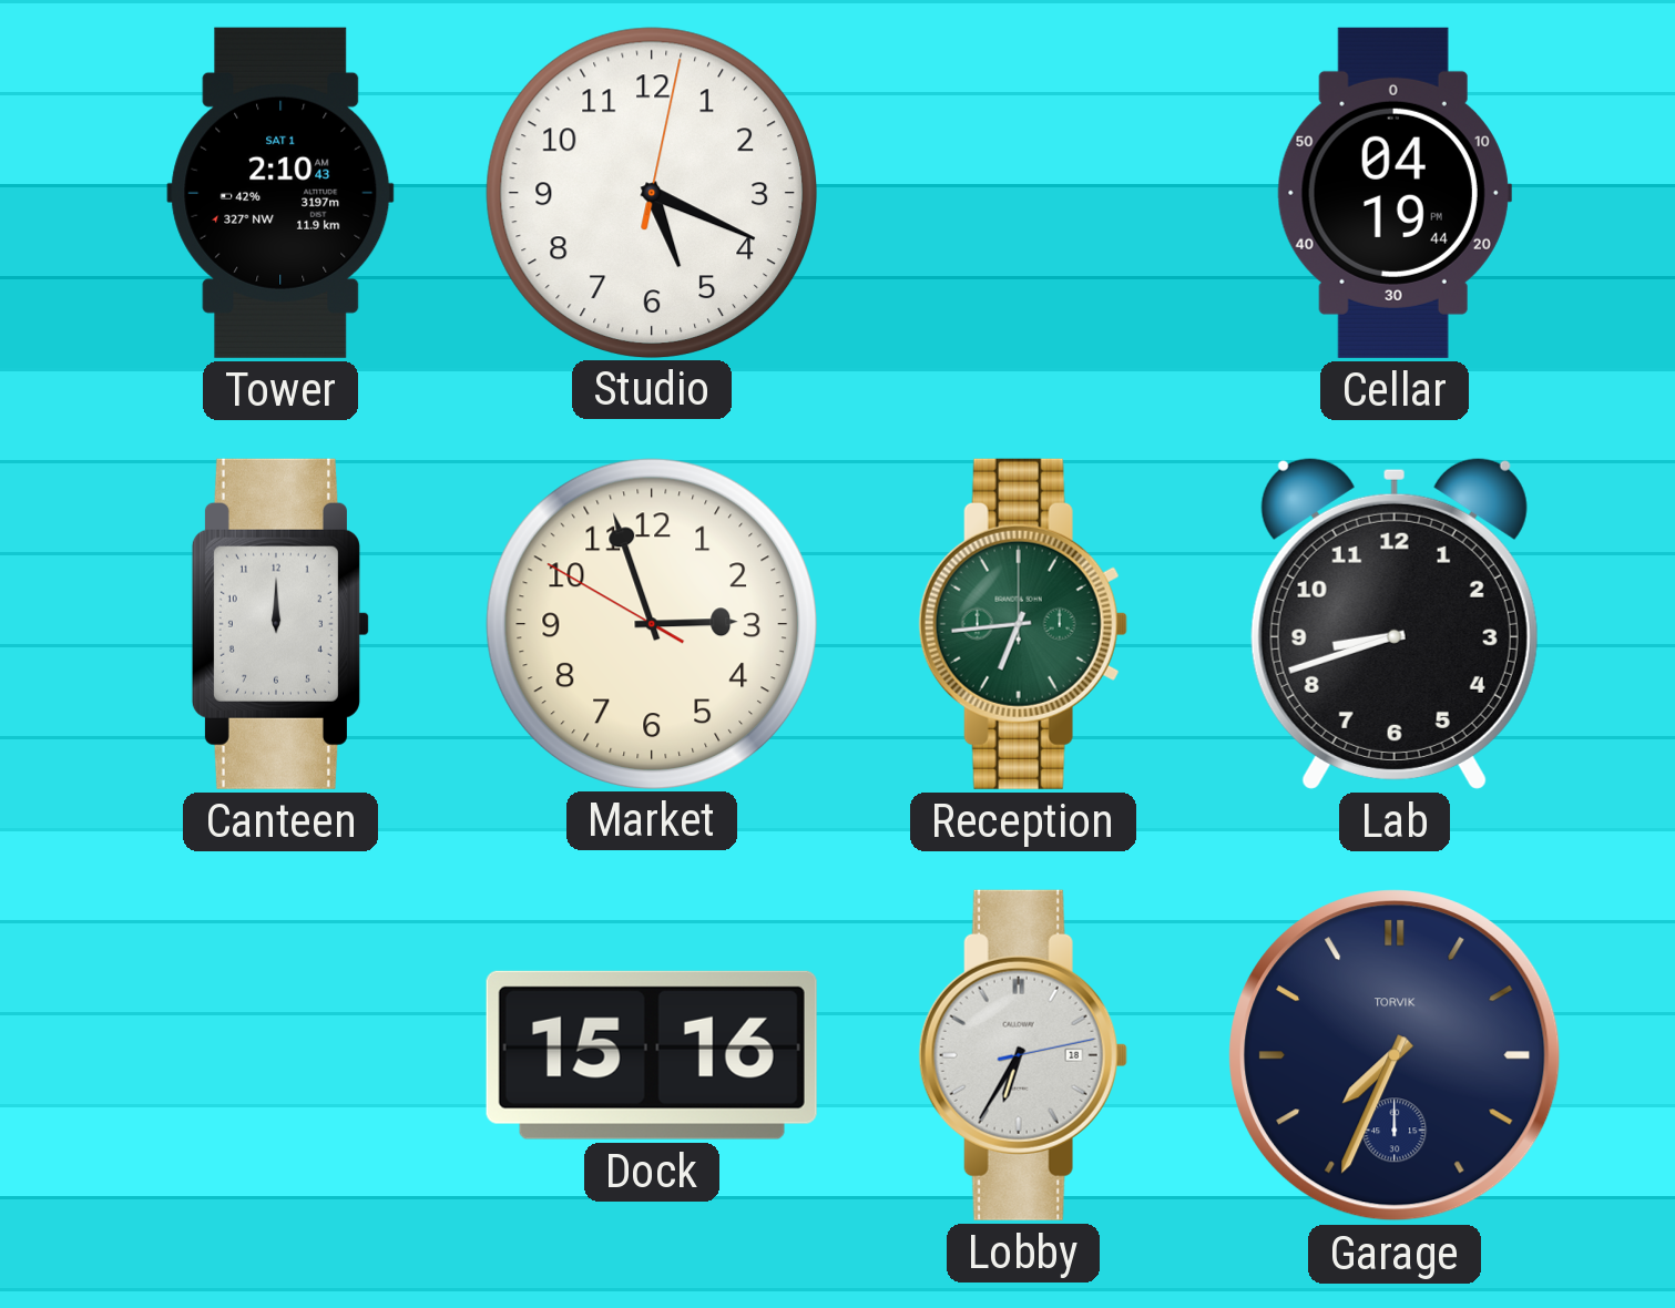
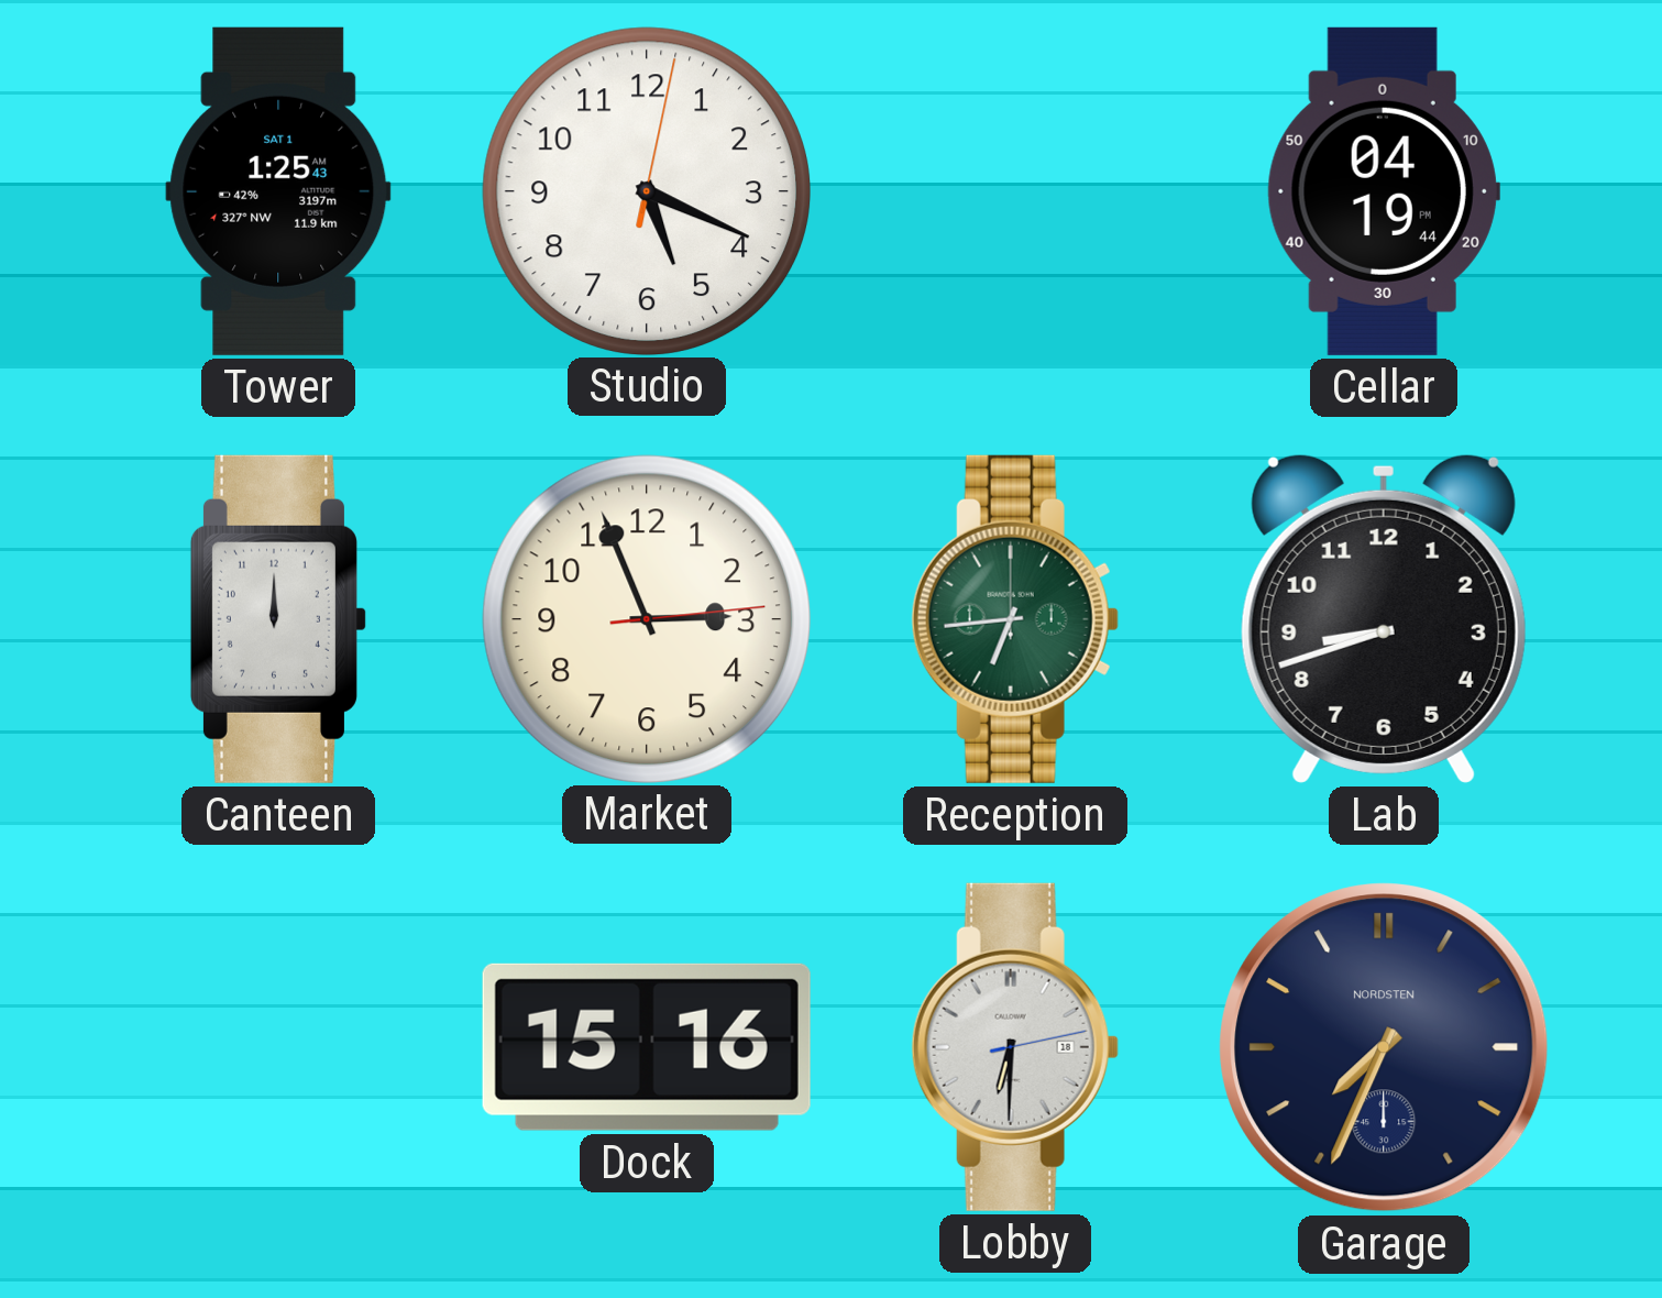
Tower: 2:10 -> 1:25
Market: 2:56:50 -> 2:56:14
Lobby: 6:35 -> 6:30
Garage brand: TORVIK -> NORDSTEN
